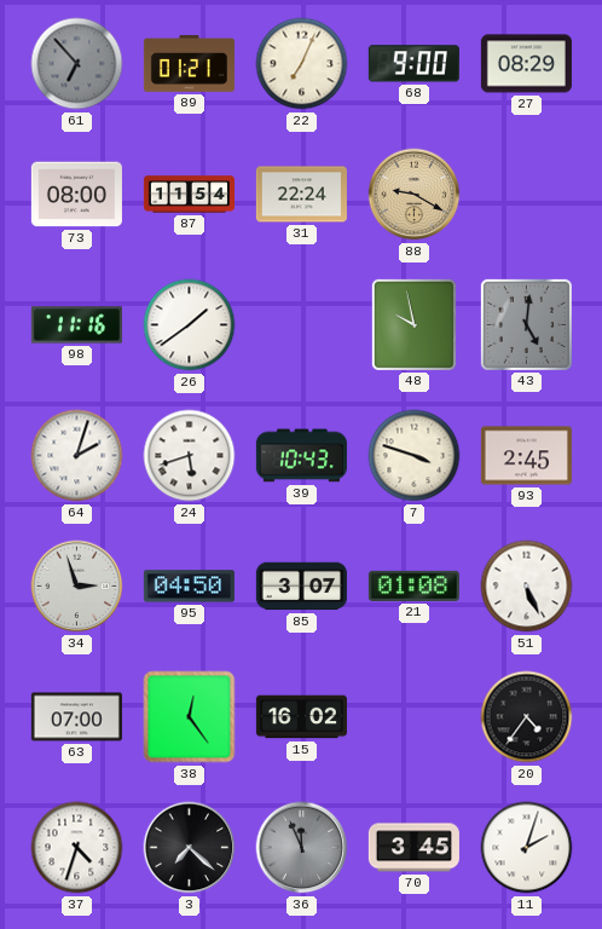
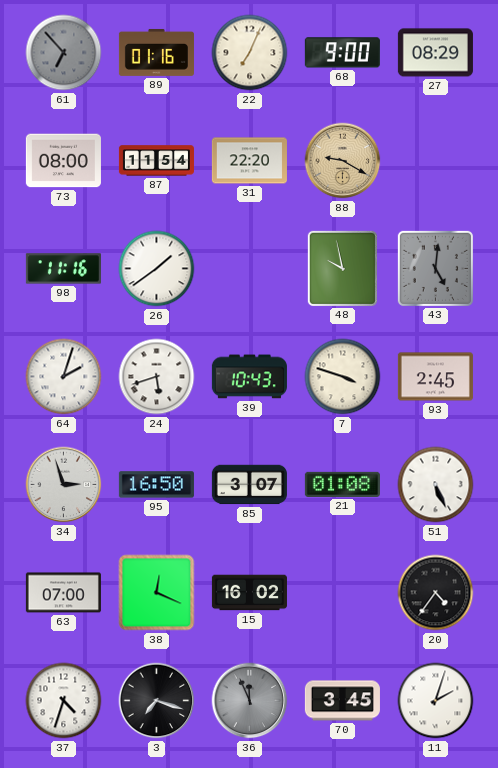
89: 01:21 -> 01:16
31: 22:24 -> 22:20
95: 04:50 -> 16:50
38: 12:24 -> 12:19
3: 7:22 -> 7:18
